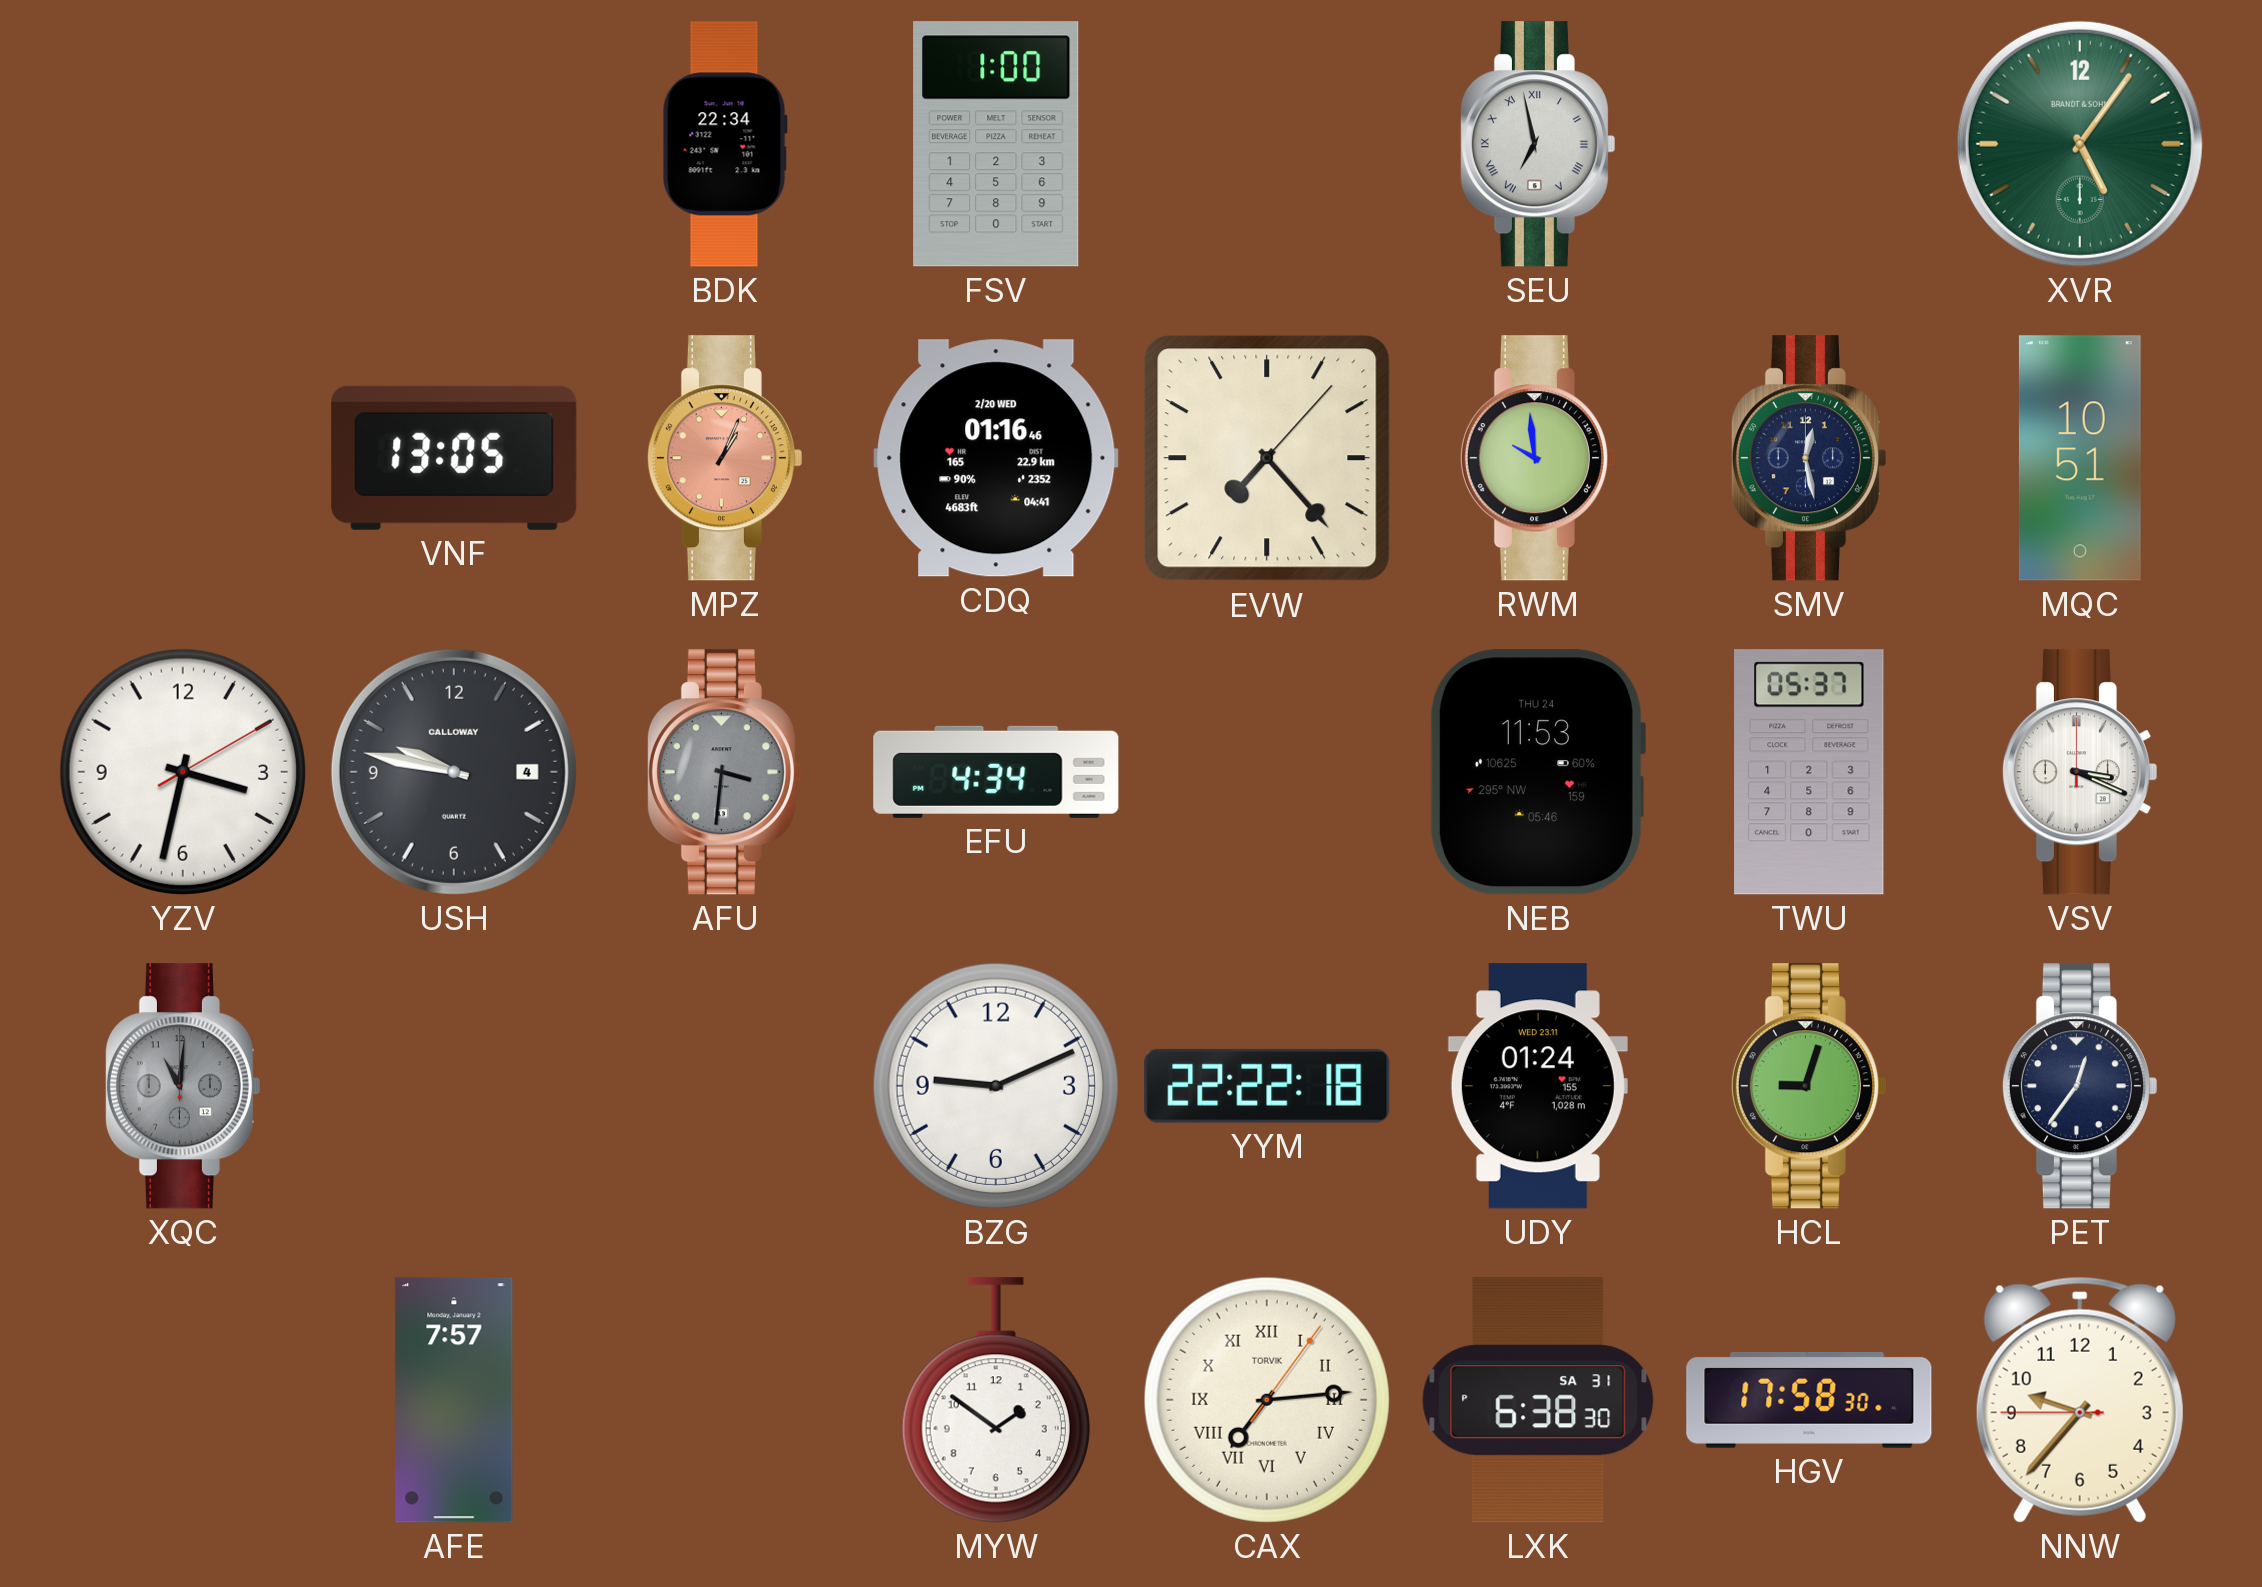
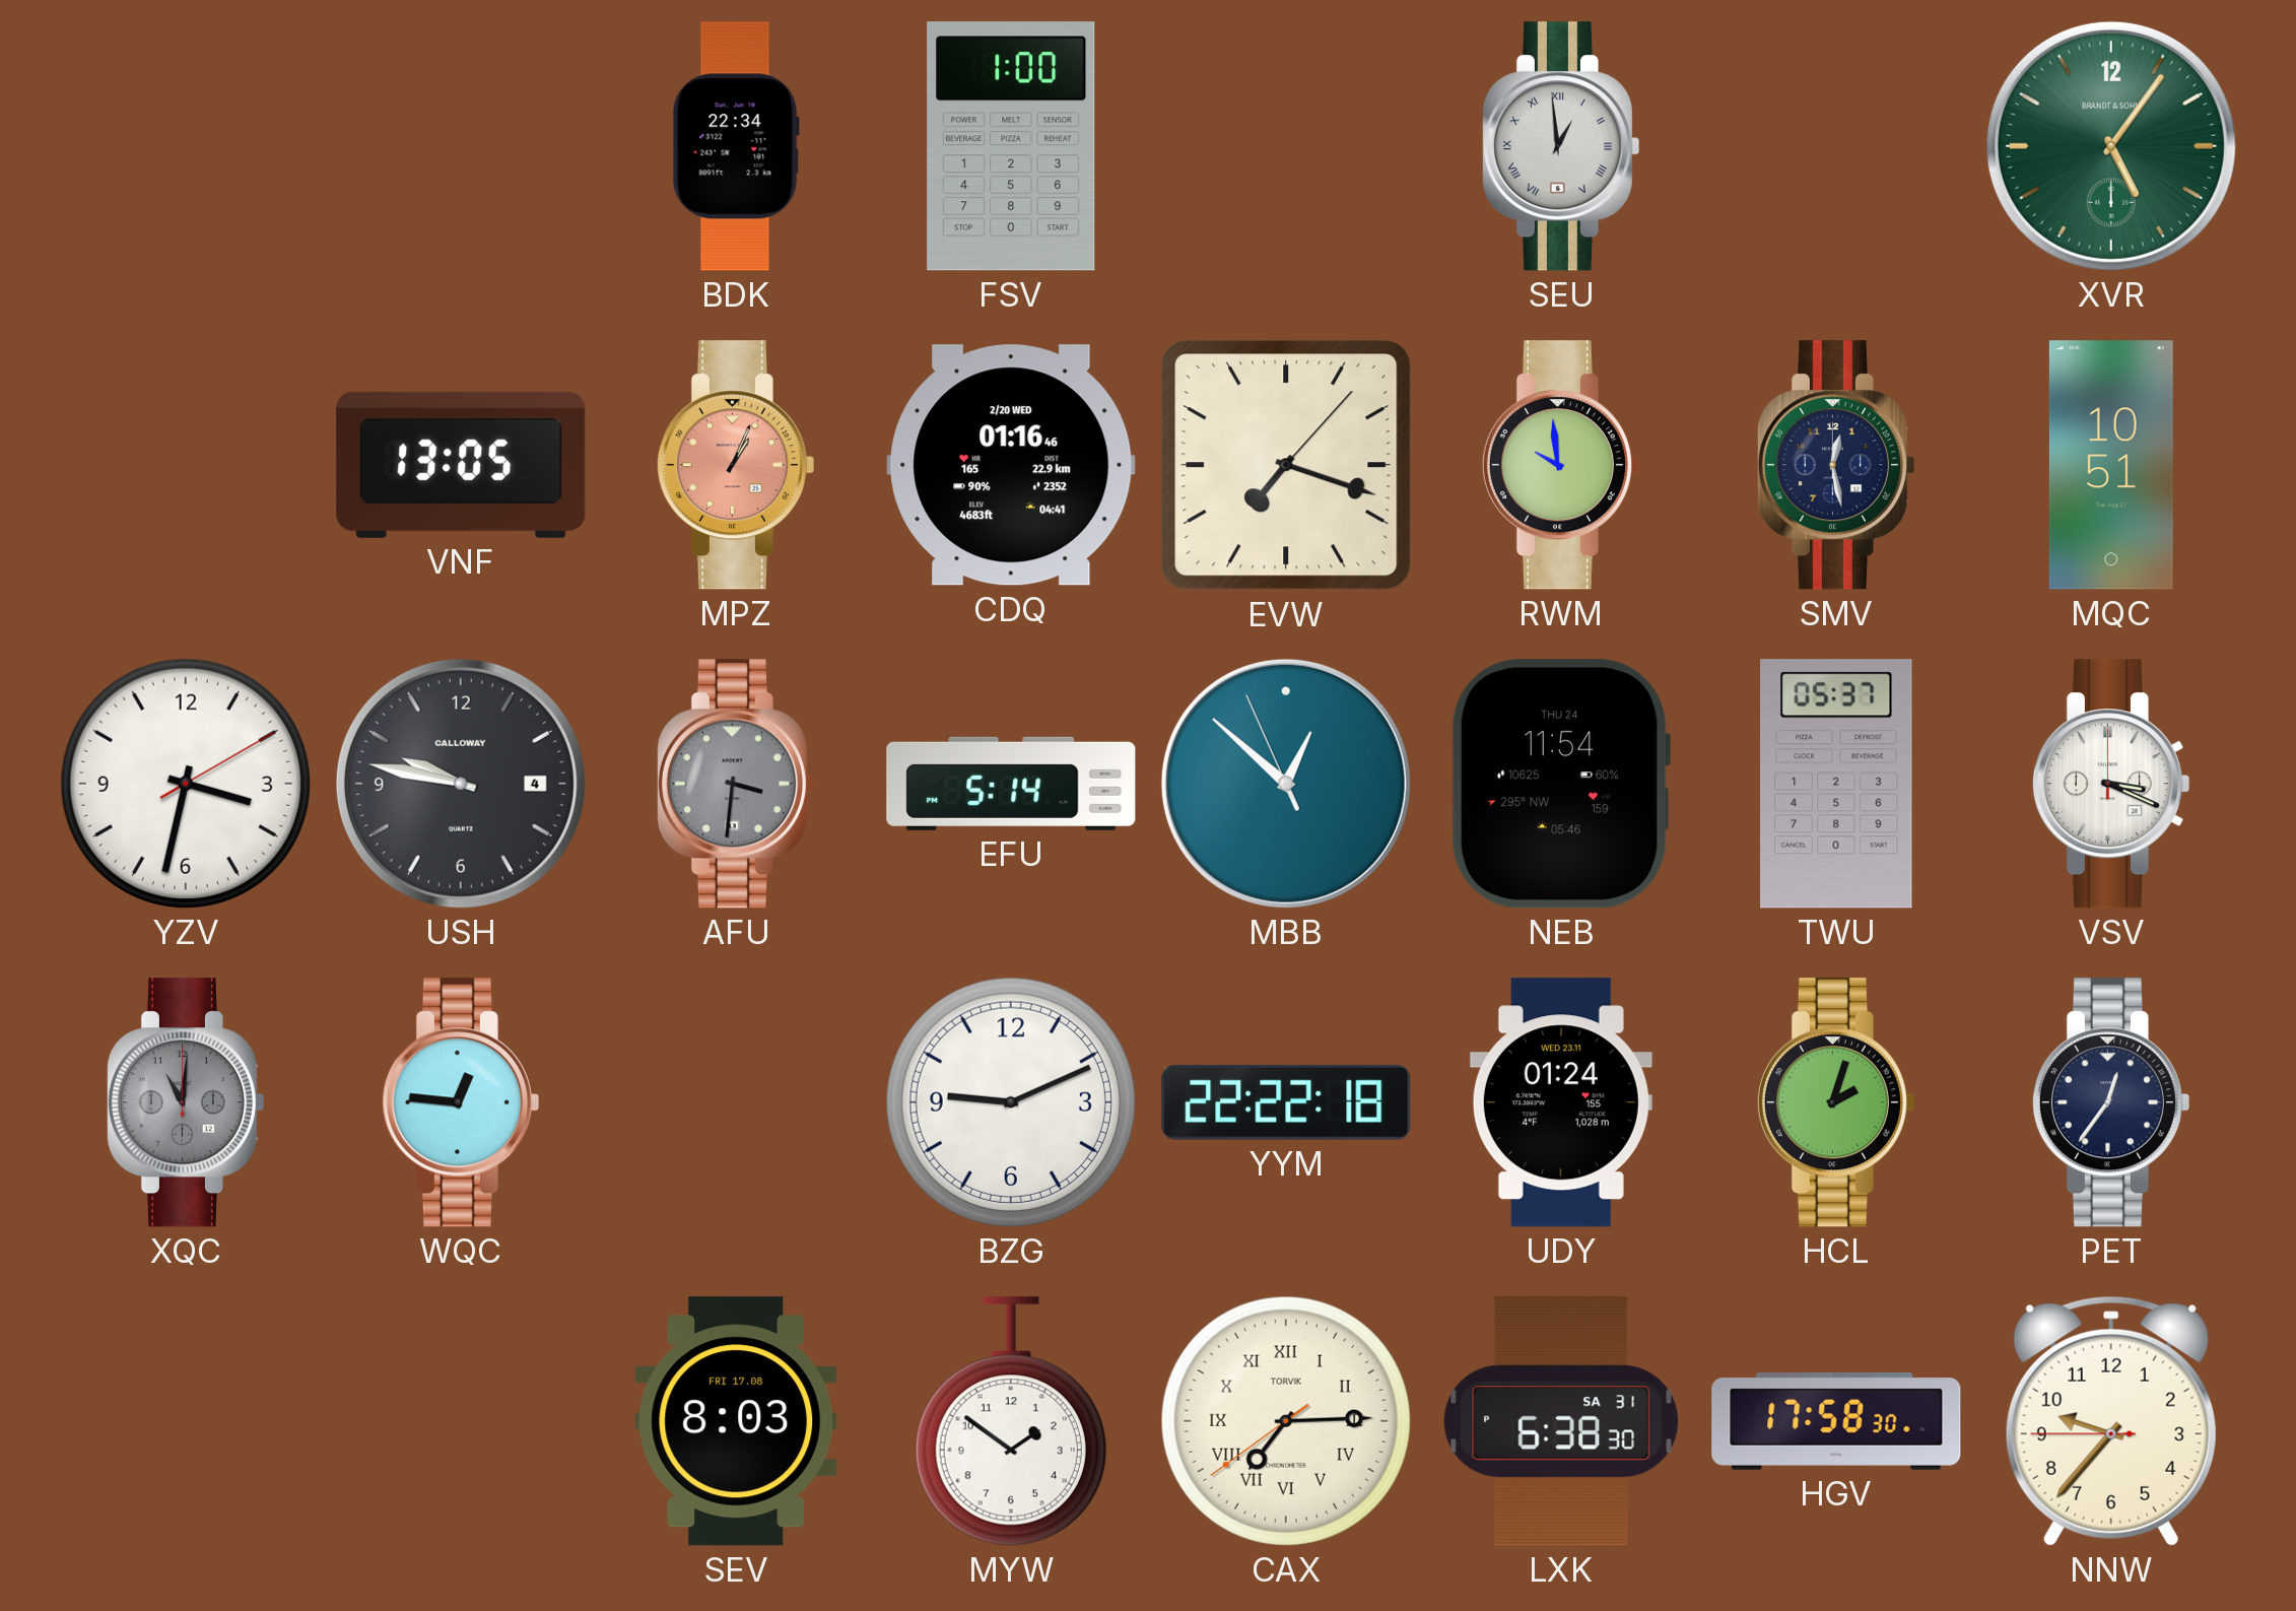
SEU: 6:58 -> 12:59
EVW: 7:23 -> 7:18
EFU: 4:34 -> 5:14
MBB: none -> 12:51
NEB: 11:53 -> 11:54
WQC: none -> 12:46
HCL: 9:03 -> 2:03
AFE: 7:57 -> none
SEV: none -> 8:03
CAX: 7:14:06 -> 7:14:39
